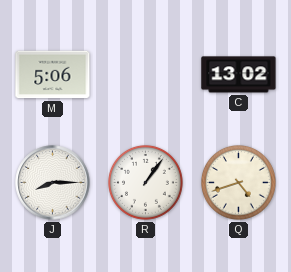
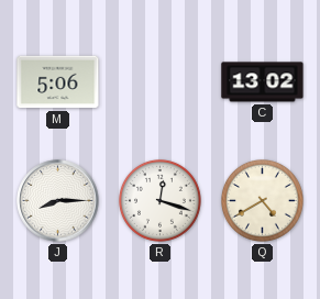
R: 1:06 -> 12:18
Q: 4:42 -> 4:40
